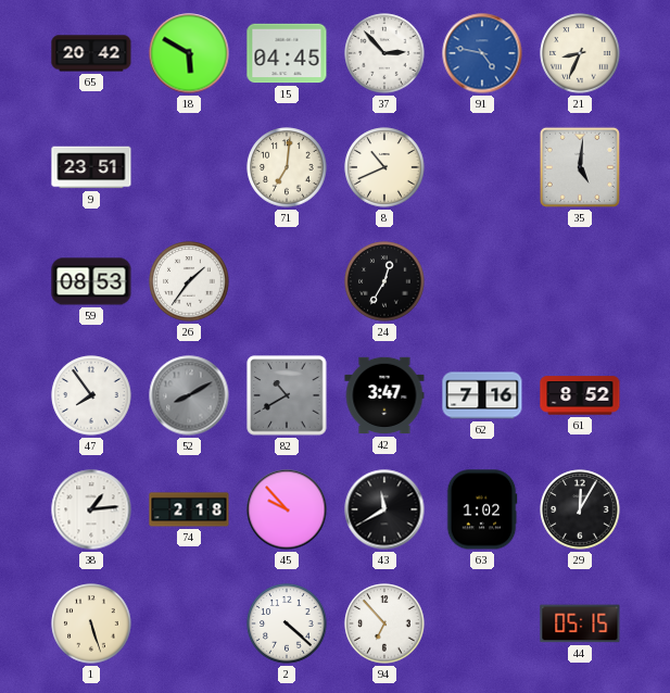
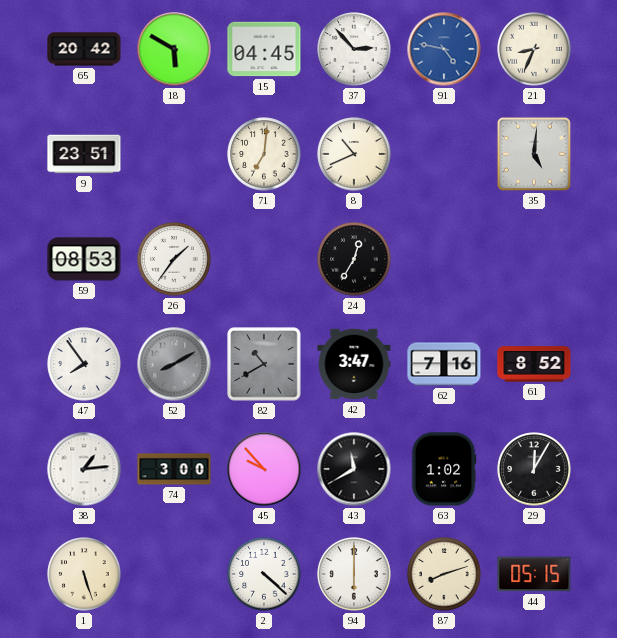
74: 2:18 -> 3:00
94: 6:53 -> 6:00
87: none -> 8:12
